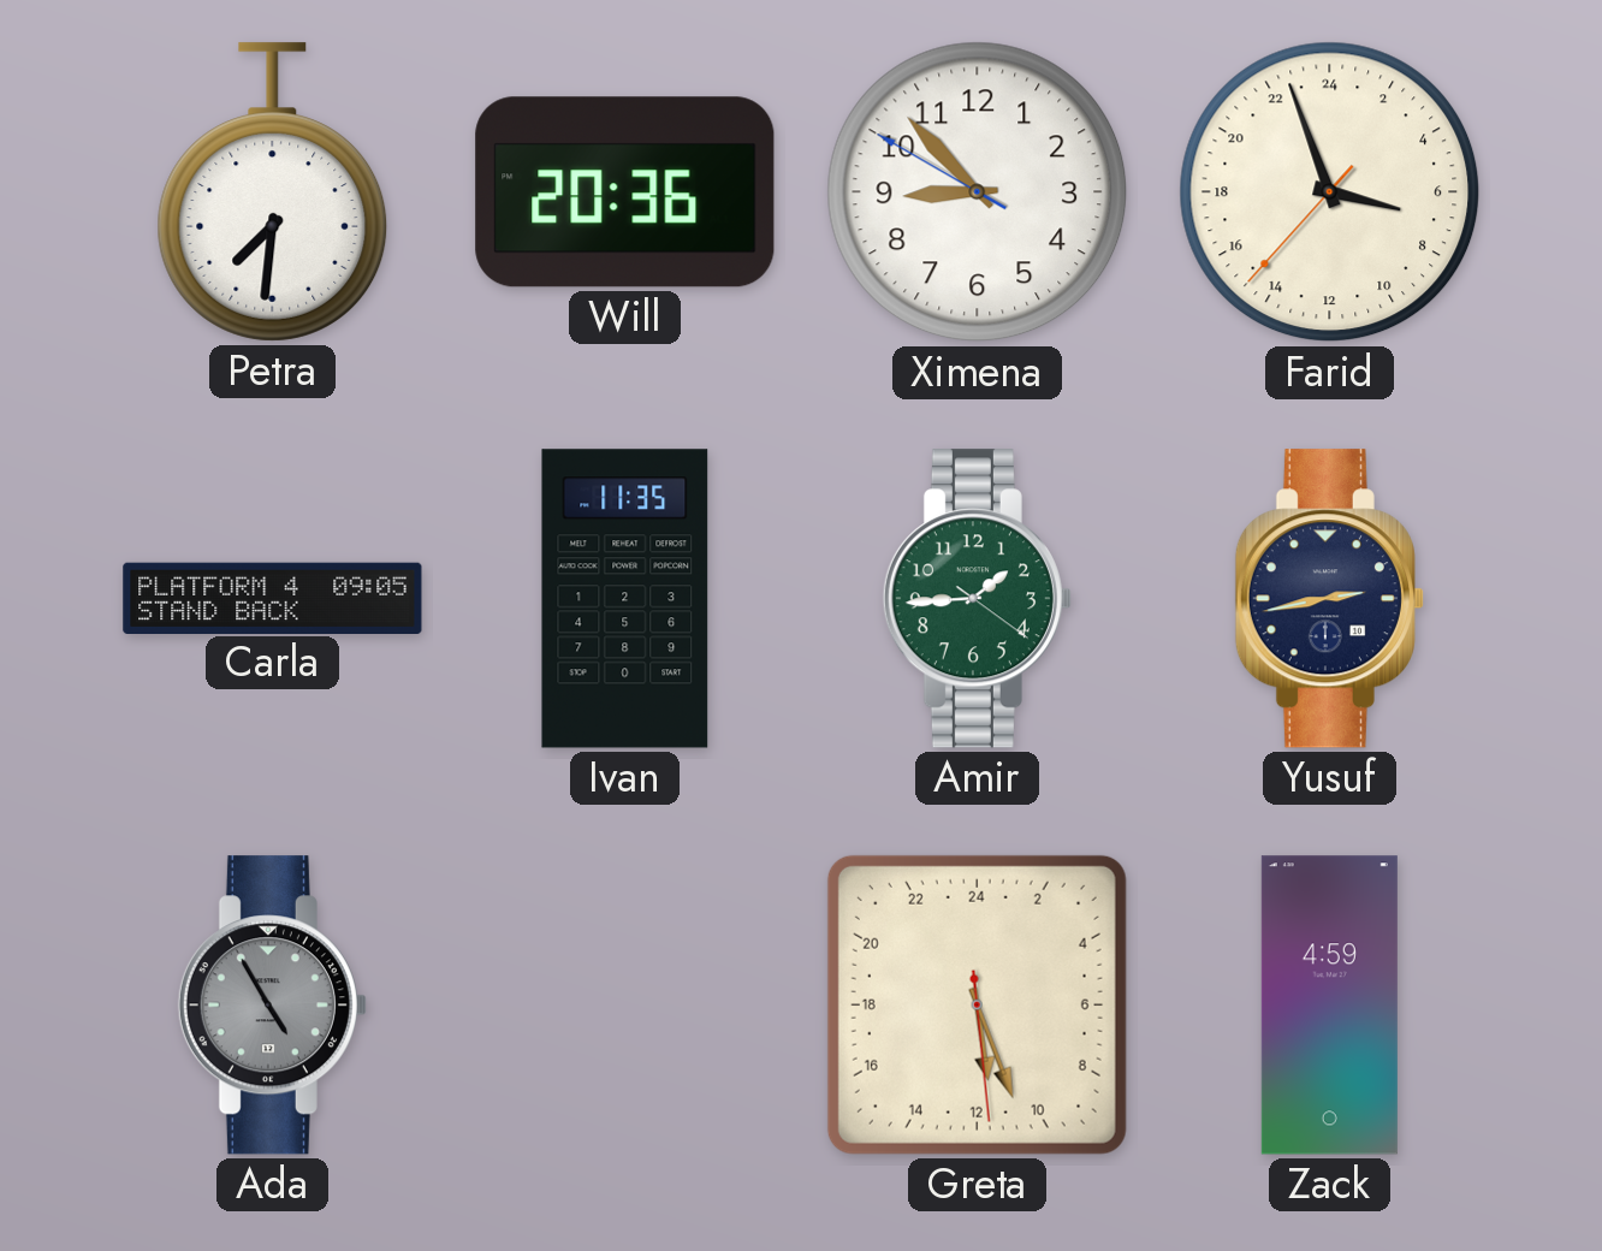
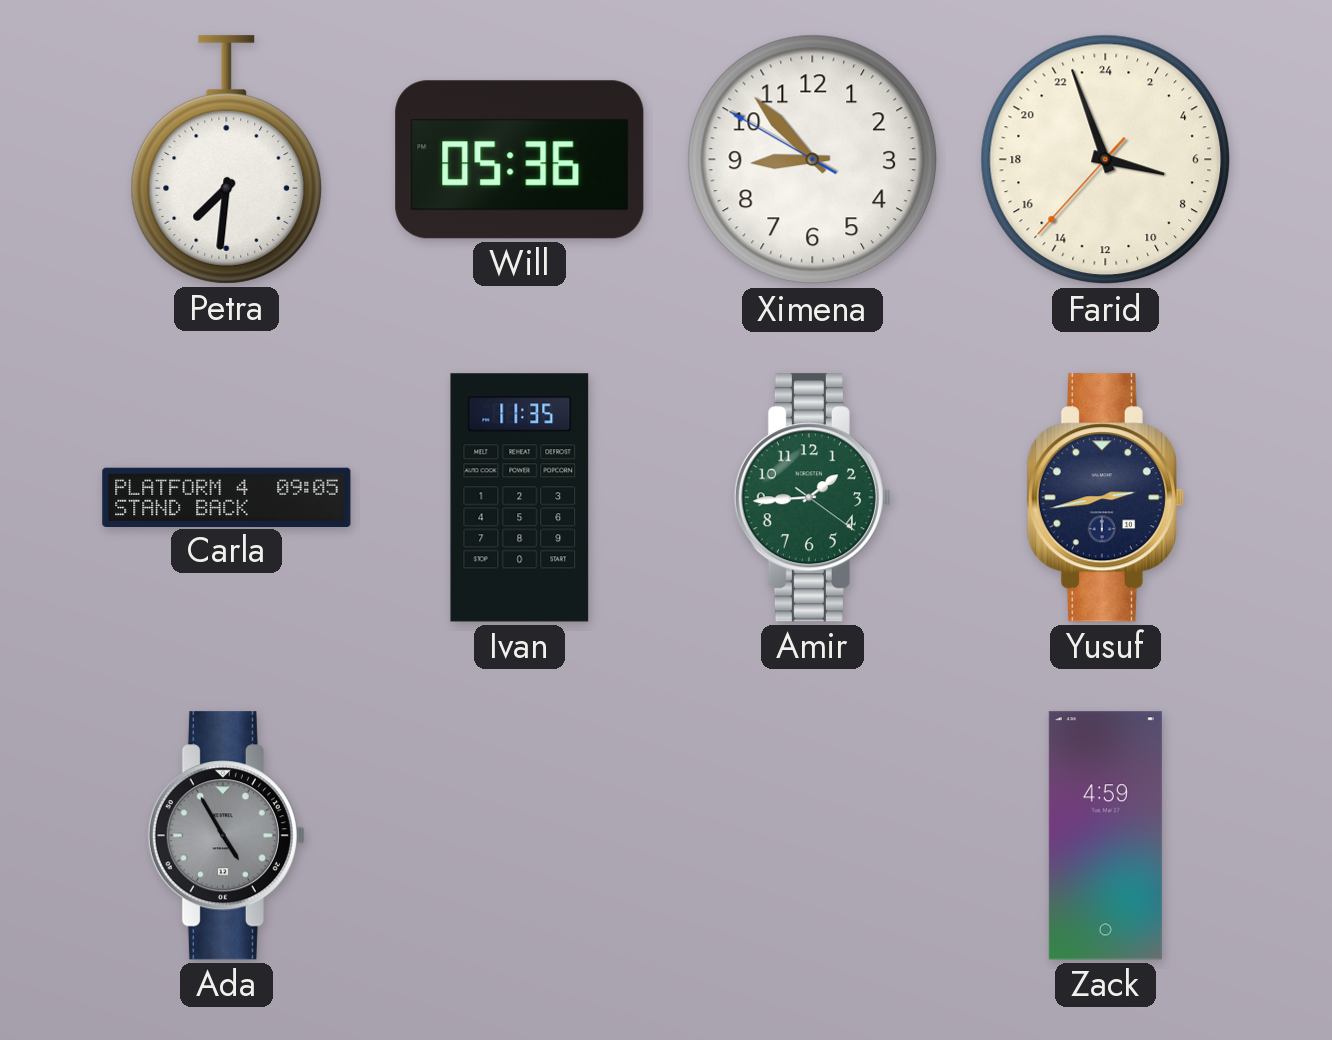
Will: 20:36 -> 05:36
Greta: 11:26 -> none
